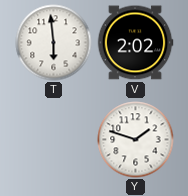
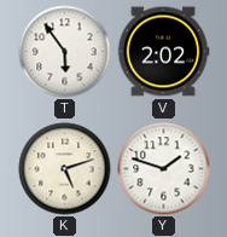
T: 5:59 -> 5:54
K: none -> 5:12
